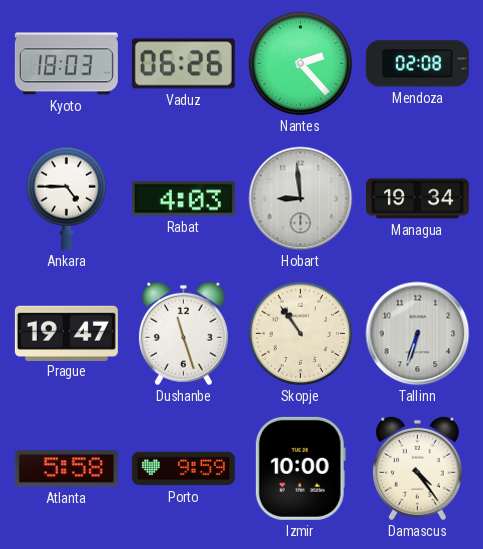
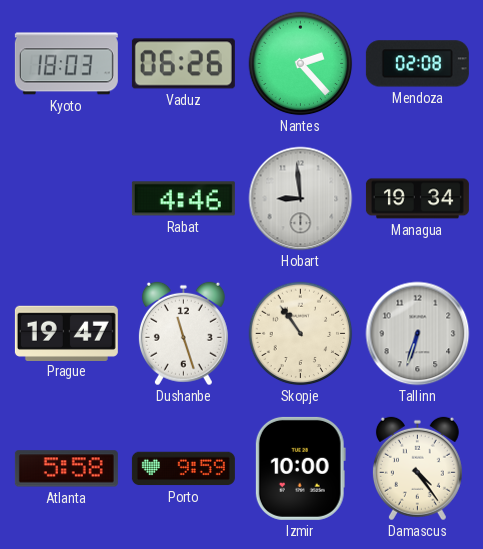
Ankara: 4:45 -> none
Rabat: 4:03 -> 4:46
